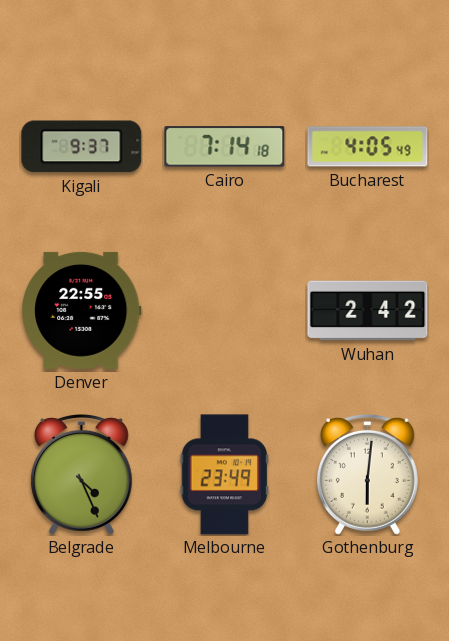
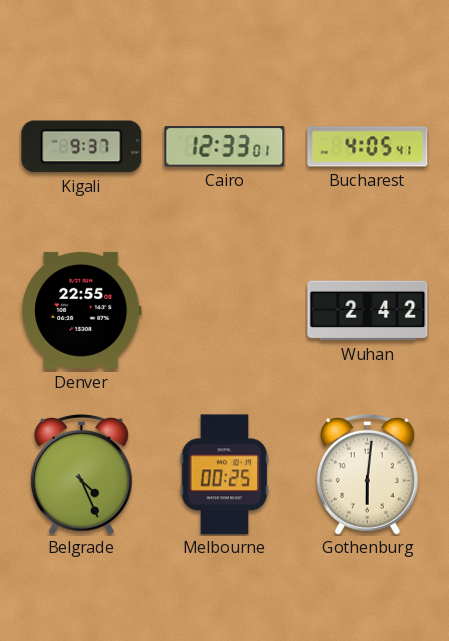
Cairo: 7:14 -> 12:33
Bucharest: 4:05:49 -> 4:05:41
Melbourne: 23:49 -> 00:25
